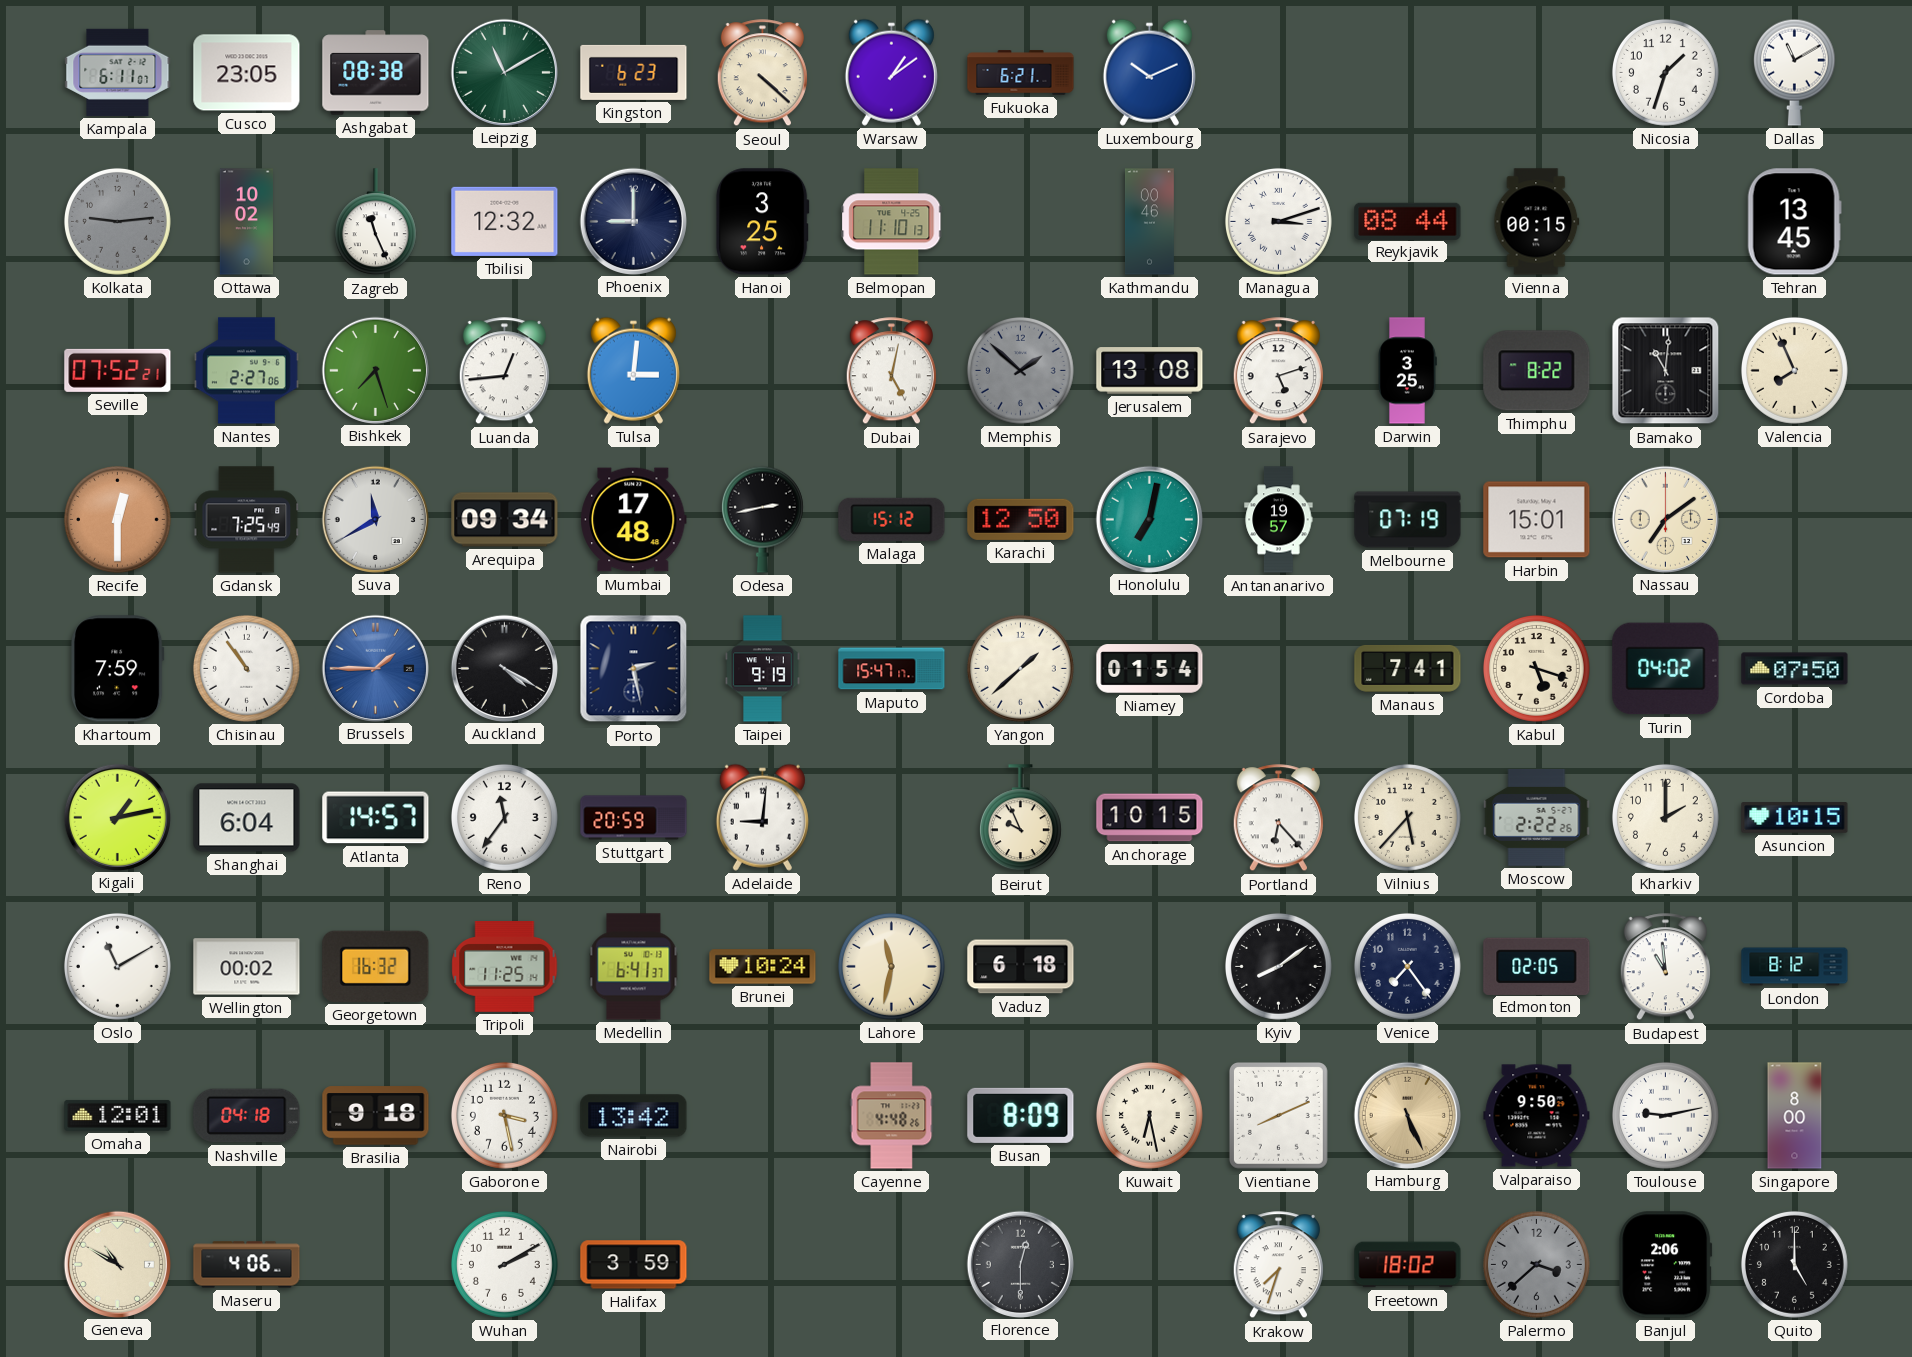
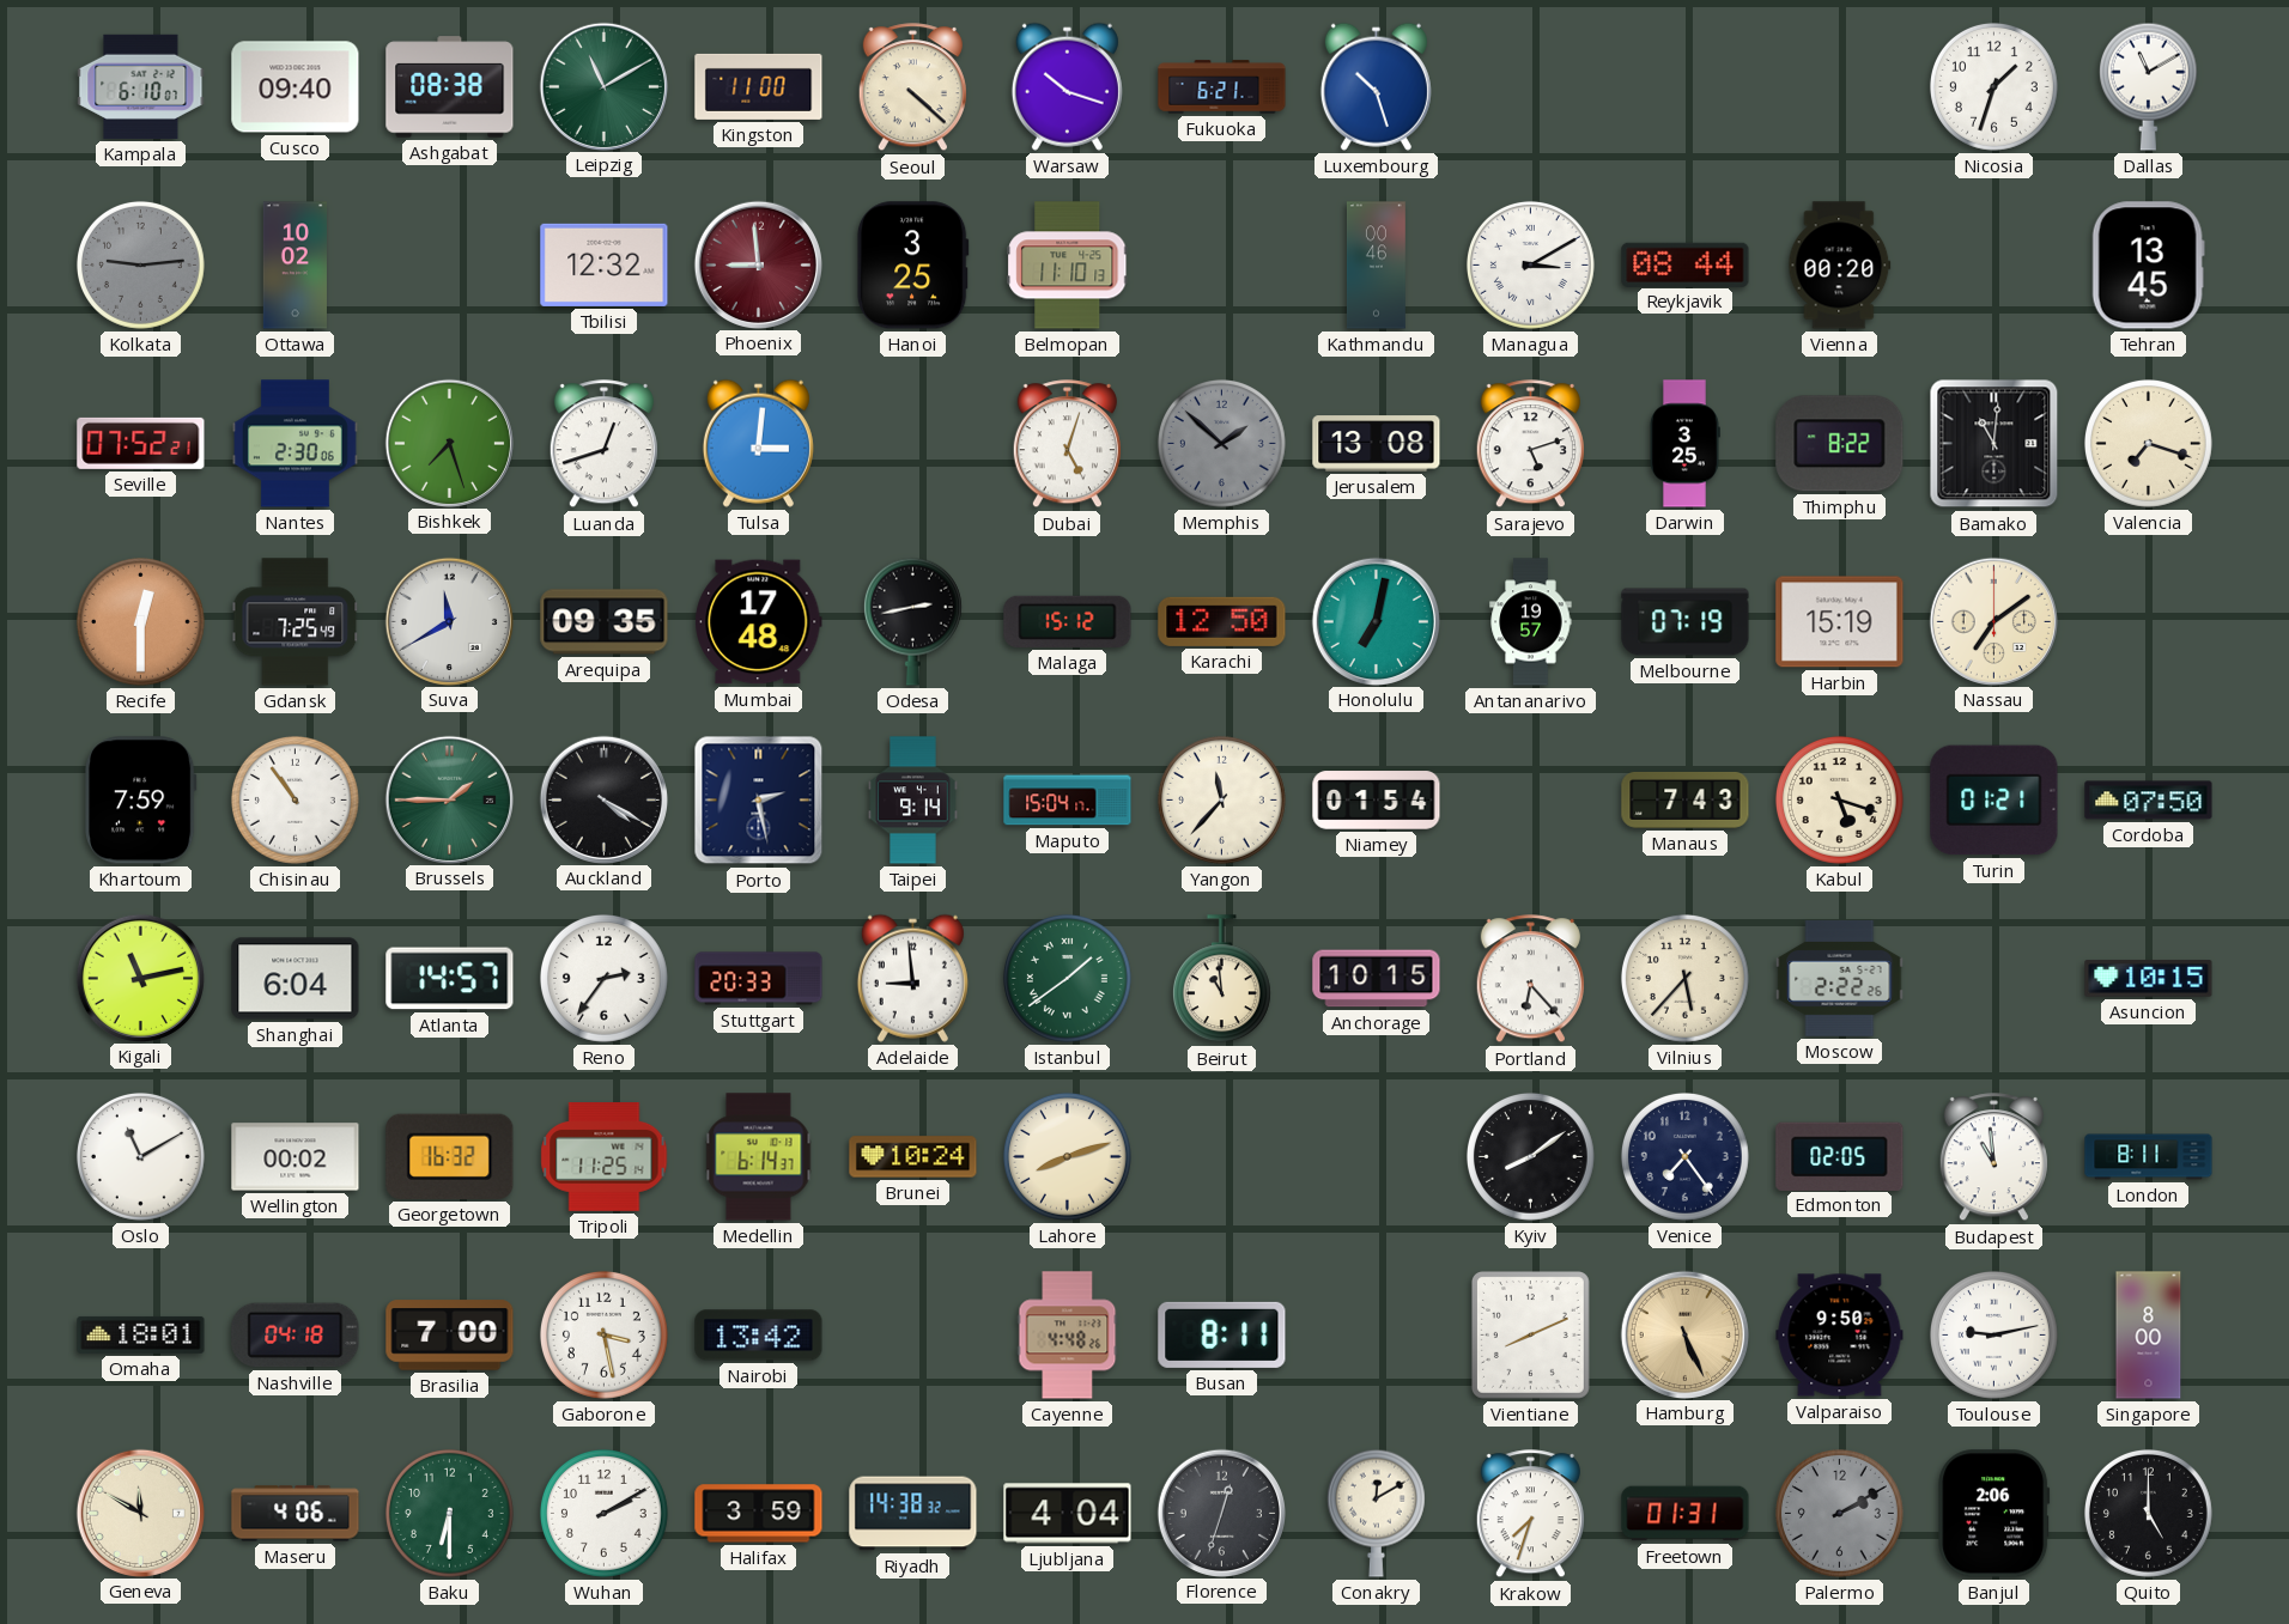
Kampala: 6:11 -> 6:10
Cusco: 23:05 -> 09:40
Kingston: 6:23 -> 11:00
Warsaw: 1:09 -> 10:18
Luxembourg: 10:11 -> 10:27
Zagreb: 11:26 -> none
Phoenix: 9:00 -> 8:59
Phoenix dial: navy -> burgundy
Managua: 3:12 -> 3:10
Vienna: 00:15 -> 00:20
Nantes: 2:27 -> 2:30
Luanda: 12:44 -> 12:42
Dubai: 5:02 -> 5:03
Valencia: 7:56 -> 7:18
Arequipa: 09:34 -> 09:35
Harbin: 15:01 -> 15:19
Brussels dial: blue -> green
Taipei: 9:19 -> 9:14
Maputo: 15:47 -> 15:04
Yangon: 1:38 -> 11:37
Manaus: 7:41 -> 7:43
Turin: 04:02 -> 01:21
Kigali: 1:13 -> 11:13
Reno: 11:36 -> 2:36
Stuttgart: 20:59 -> 20:33
Adelaide: 9:01 -> 8:59
Istanbul: none -> 1:39
Beirut: 9:56 -> 10:59
Kharkiv: 2:00 -> none
Medellin: 6:41 -> 6:14
Lahore: 11:32 -> 8:12
Vaduz: 6:18 -> none
London: 8:12 -> 8:11
Omaha: 12:01 -> 18:01
Brasilia: 9:18 -> 7:00
Busan: 8:09 -> 8:11
Kuwait: 6:28 -> none
Geneva: 10:50 -> 11:50
Baku: none -> 6:30
Riyadh: none -> 14:38
Ljubljana: none -> 4:04
Florence: 12:30 -> 12:33
Conakry: none -> 12:10
Freetown: 18:02 -> 01:31
Palermo: 3:38 -> 2:10
